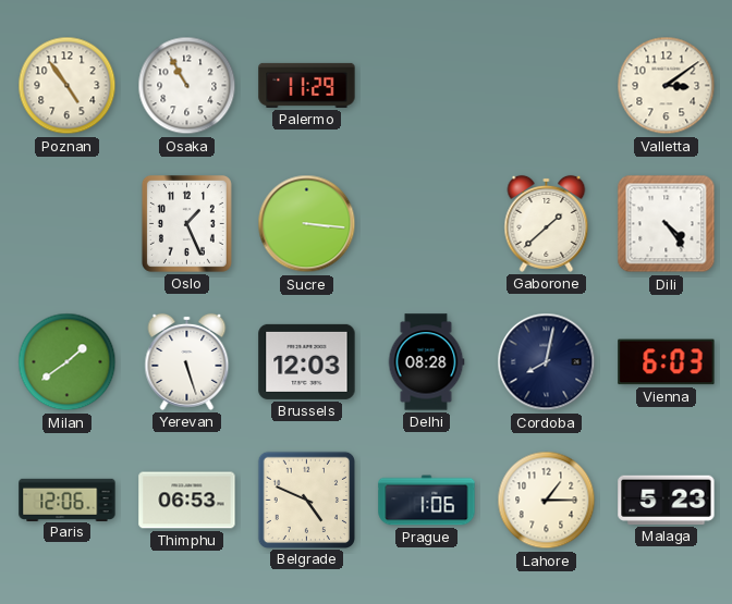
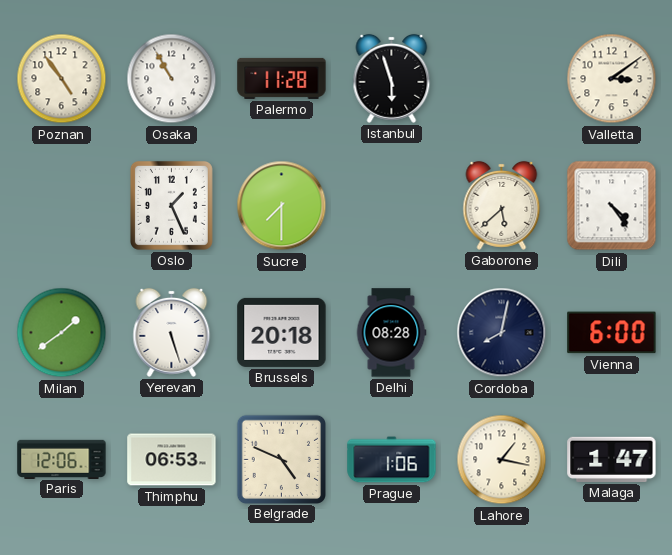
Palermo: 11:29 -> 11:28
Istanbul: none -> 5:57
Sucre: 3:16 -> 7:30
Gaborone: 1:38 -> 5:38
Brussels: 12:03 -> 20:18
Vienna: 6:03 -> 6:00
Lahore: 1:15 -> 1:17
Malaga: 5:23 -> 1:47
